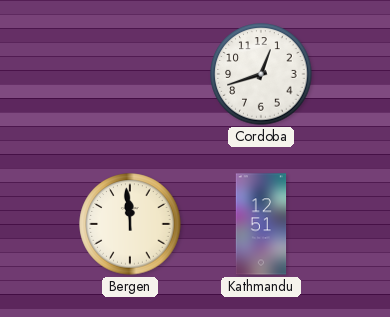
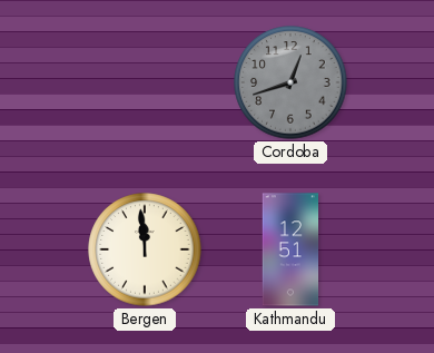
Cordoba dial: white -> grey
